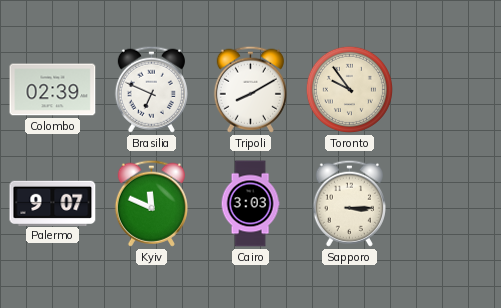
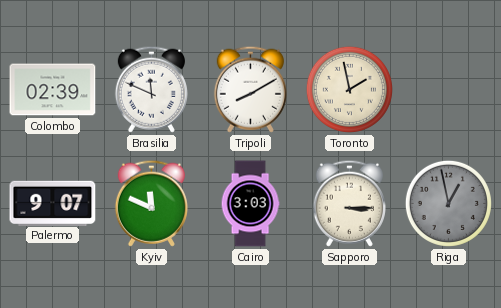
Brasilia: 6:49 -> 11:49
Toronto: 9:54 -> 1:58
Riga: none -> 12:58
